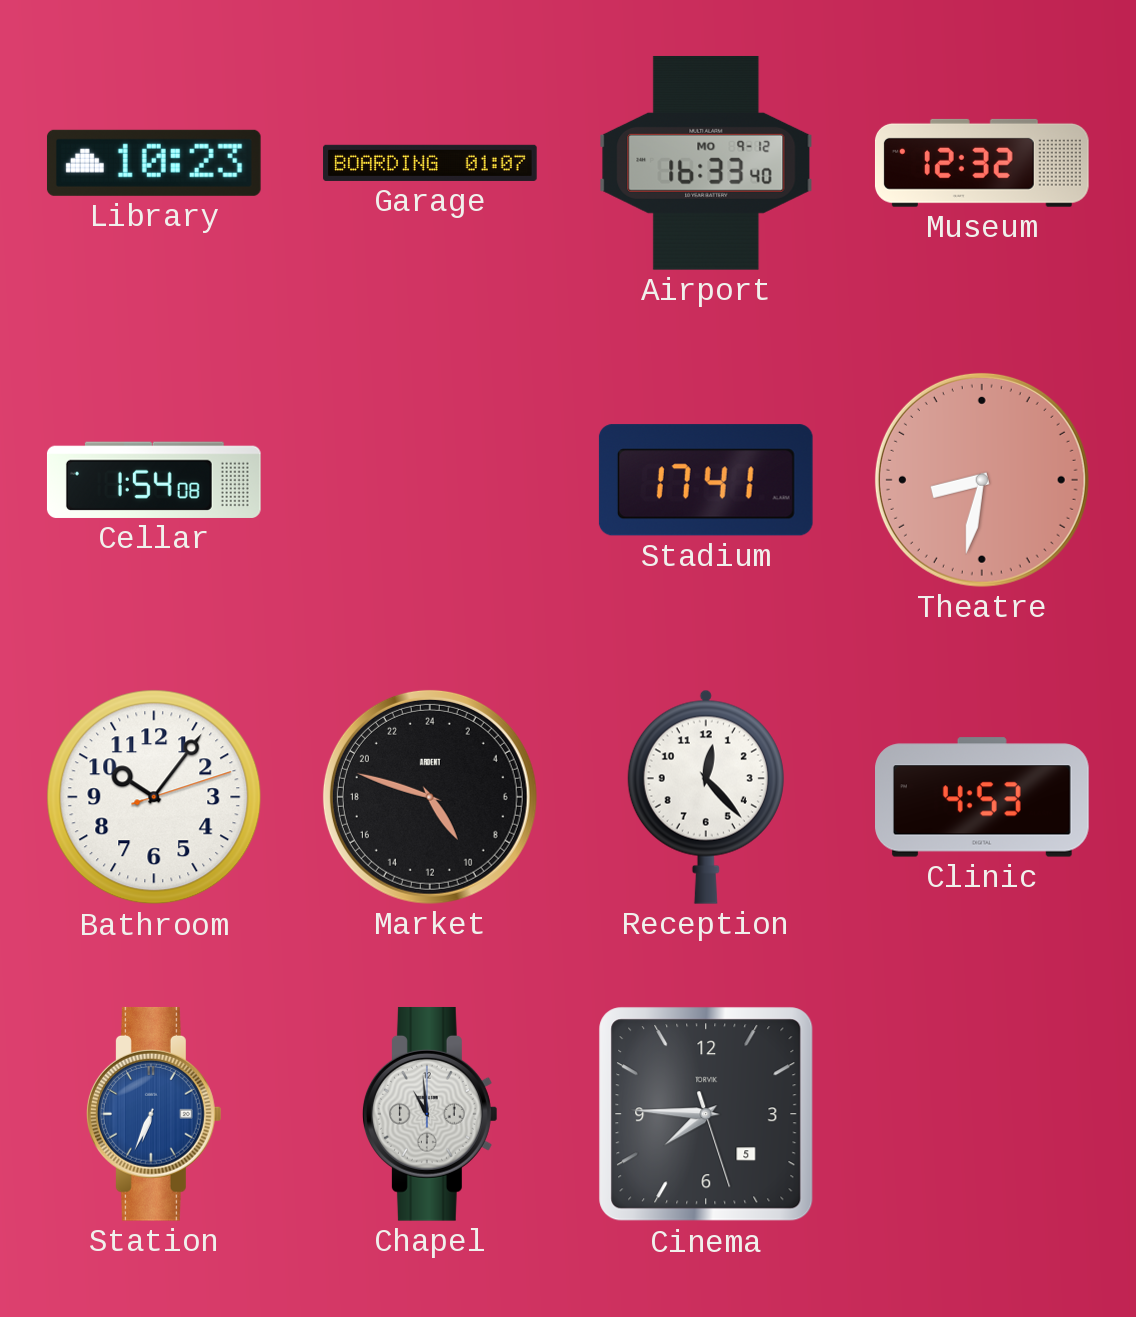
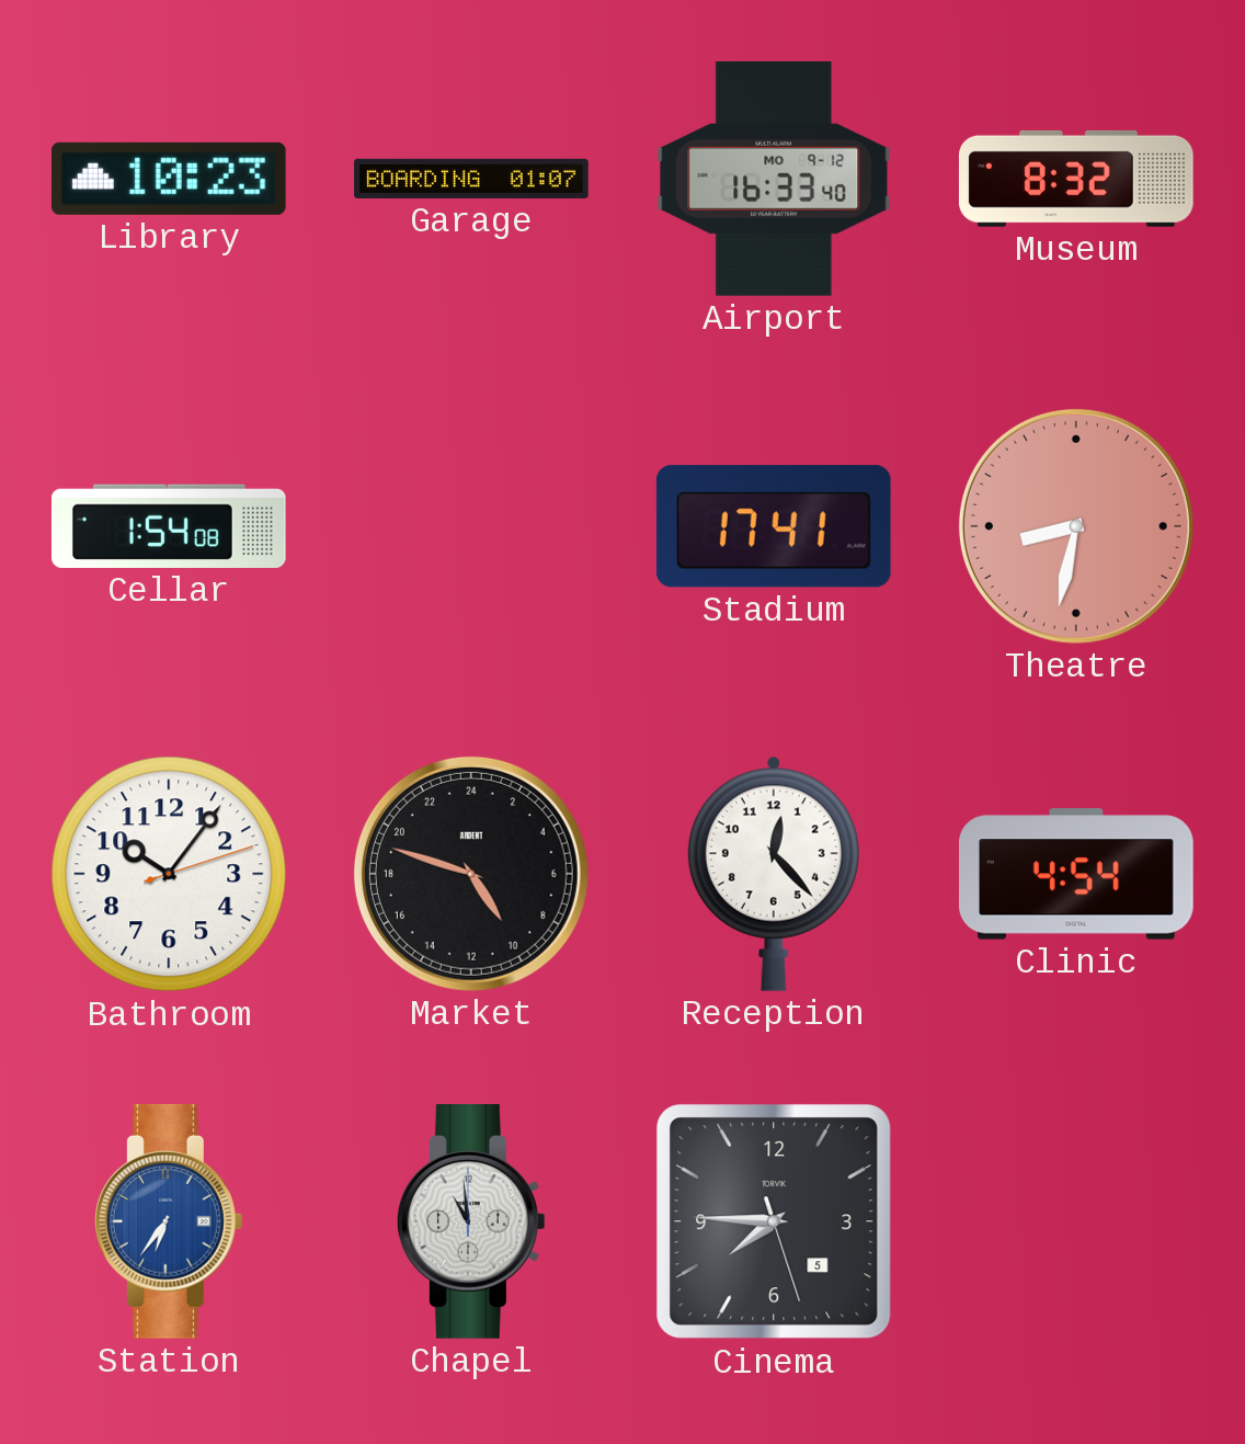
Museum: 12:32 -> 8:32
Clinic: 4:53 -> 4:54
Station: 6:34 -> 6:36
